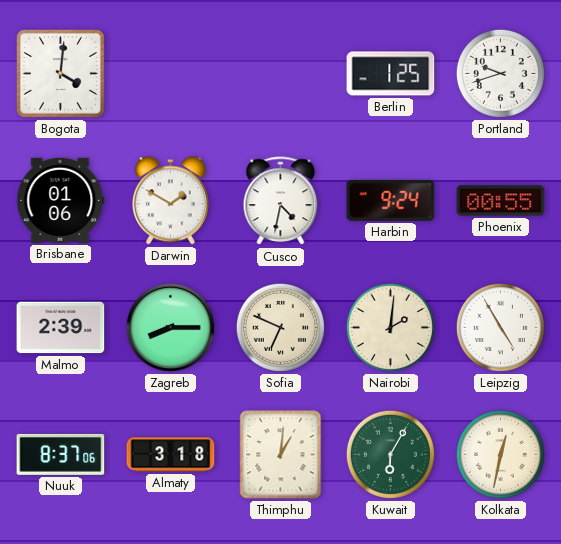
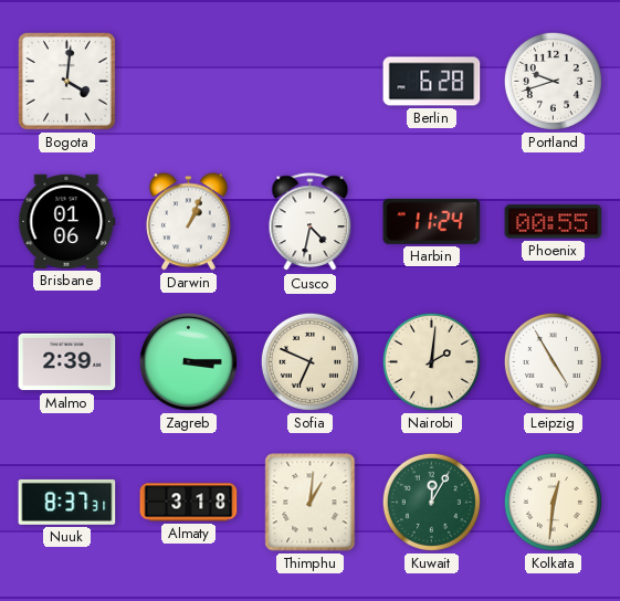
Berlin: 1:25 -> 6:28
Darwin: 1:50 -> 1:04
Harbin: 9:24 -> 11:24
Zagreb: 8:15 -> 3:15
Nuuk: 8:37:06 -> 8:37:31
Kuwait: 6:05 -> 12:05
Kolkata: 12:32 -> 12:31
